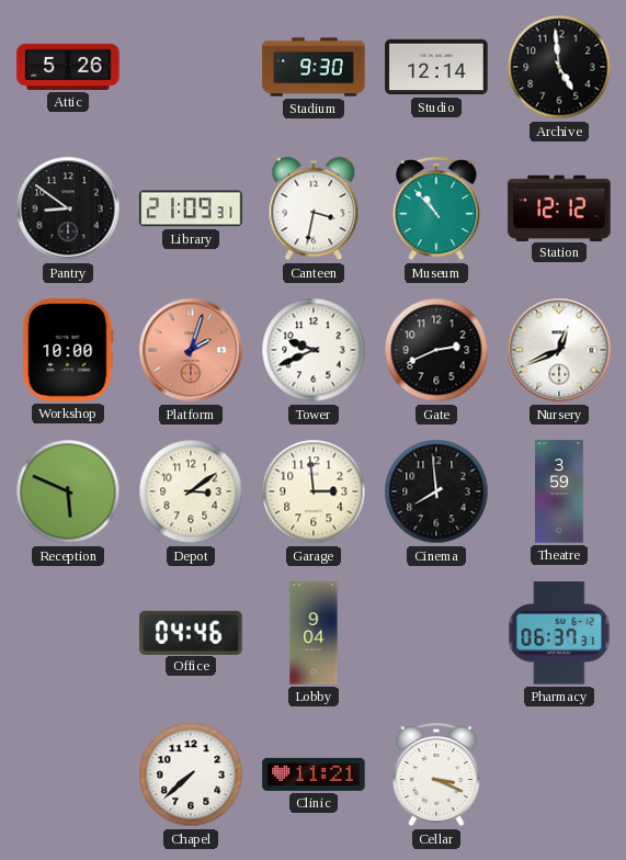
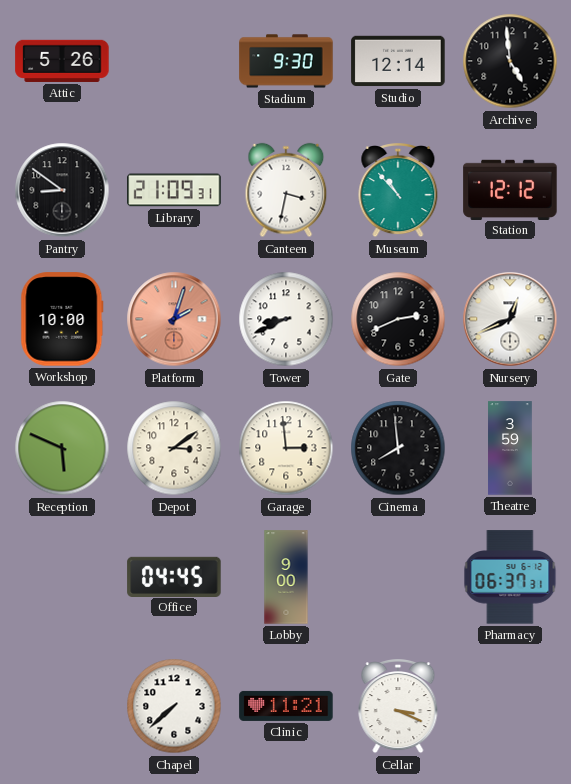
Tower: 9:41 -> 8:41
Office: 04:46 -> 04:45
Lobby: 9:04 -> 9:00
